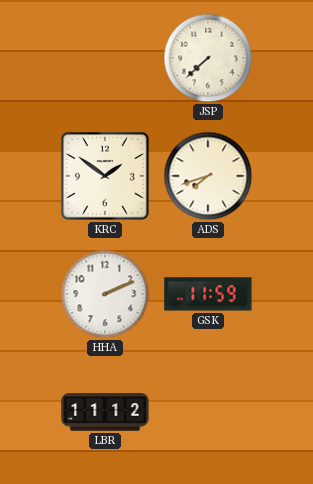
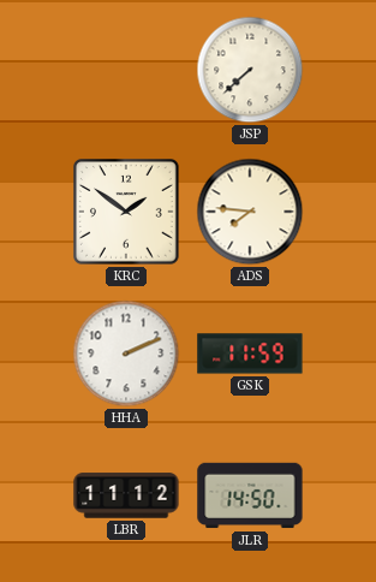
ADS: 7:42 -> 7:46
JLR: none -> 14:50
